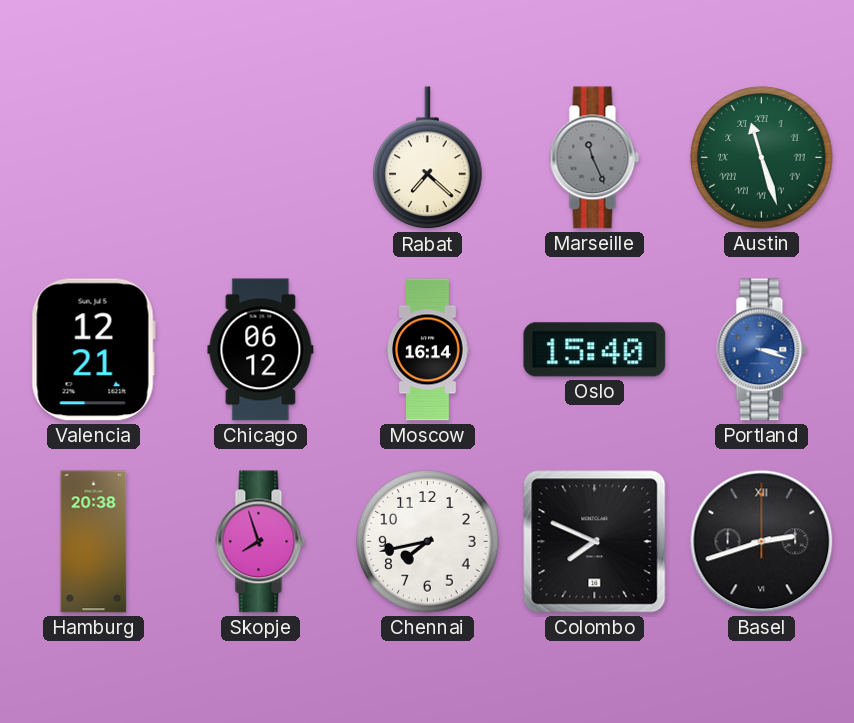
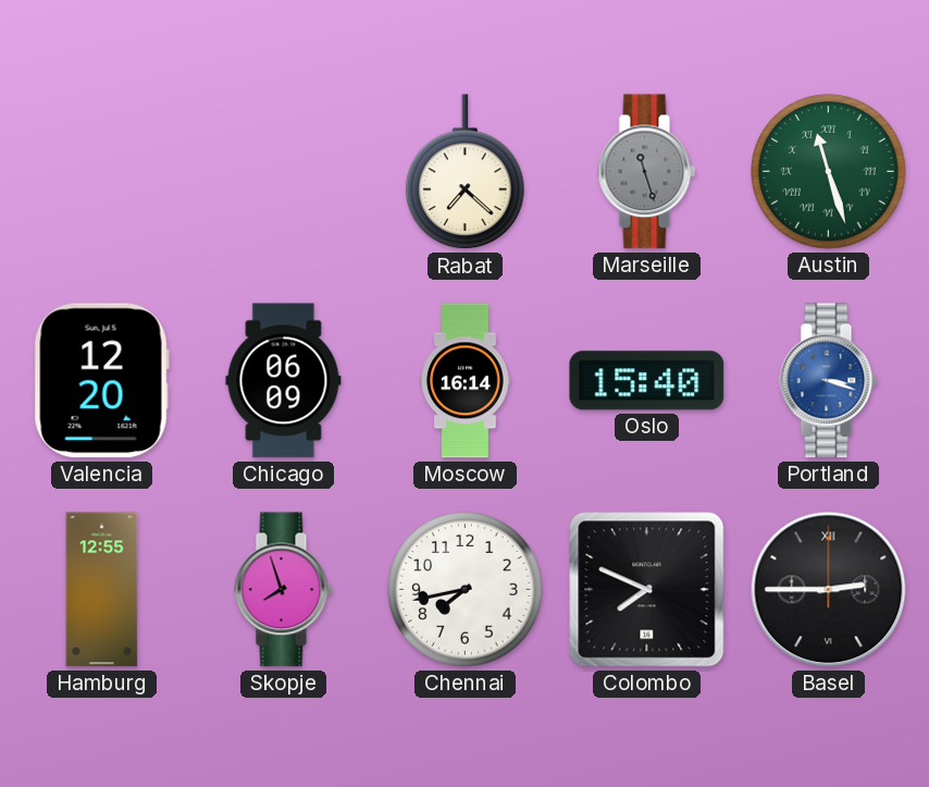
Marseille: 11:26 -> 11:27
Valencia: 12:21 -> 12:20
Chicago: 06:12 -> 06:09
Hamburg: 20:38 -> 12:55
Basel: 2:42 -> 2:45
